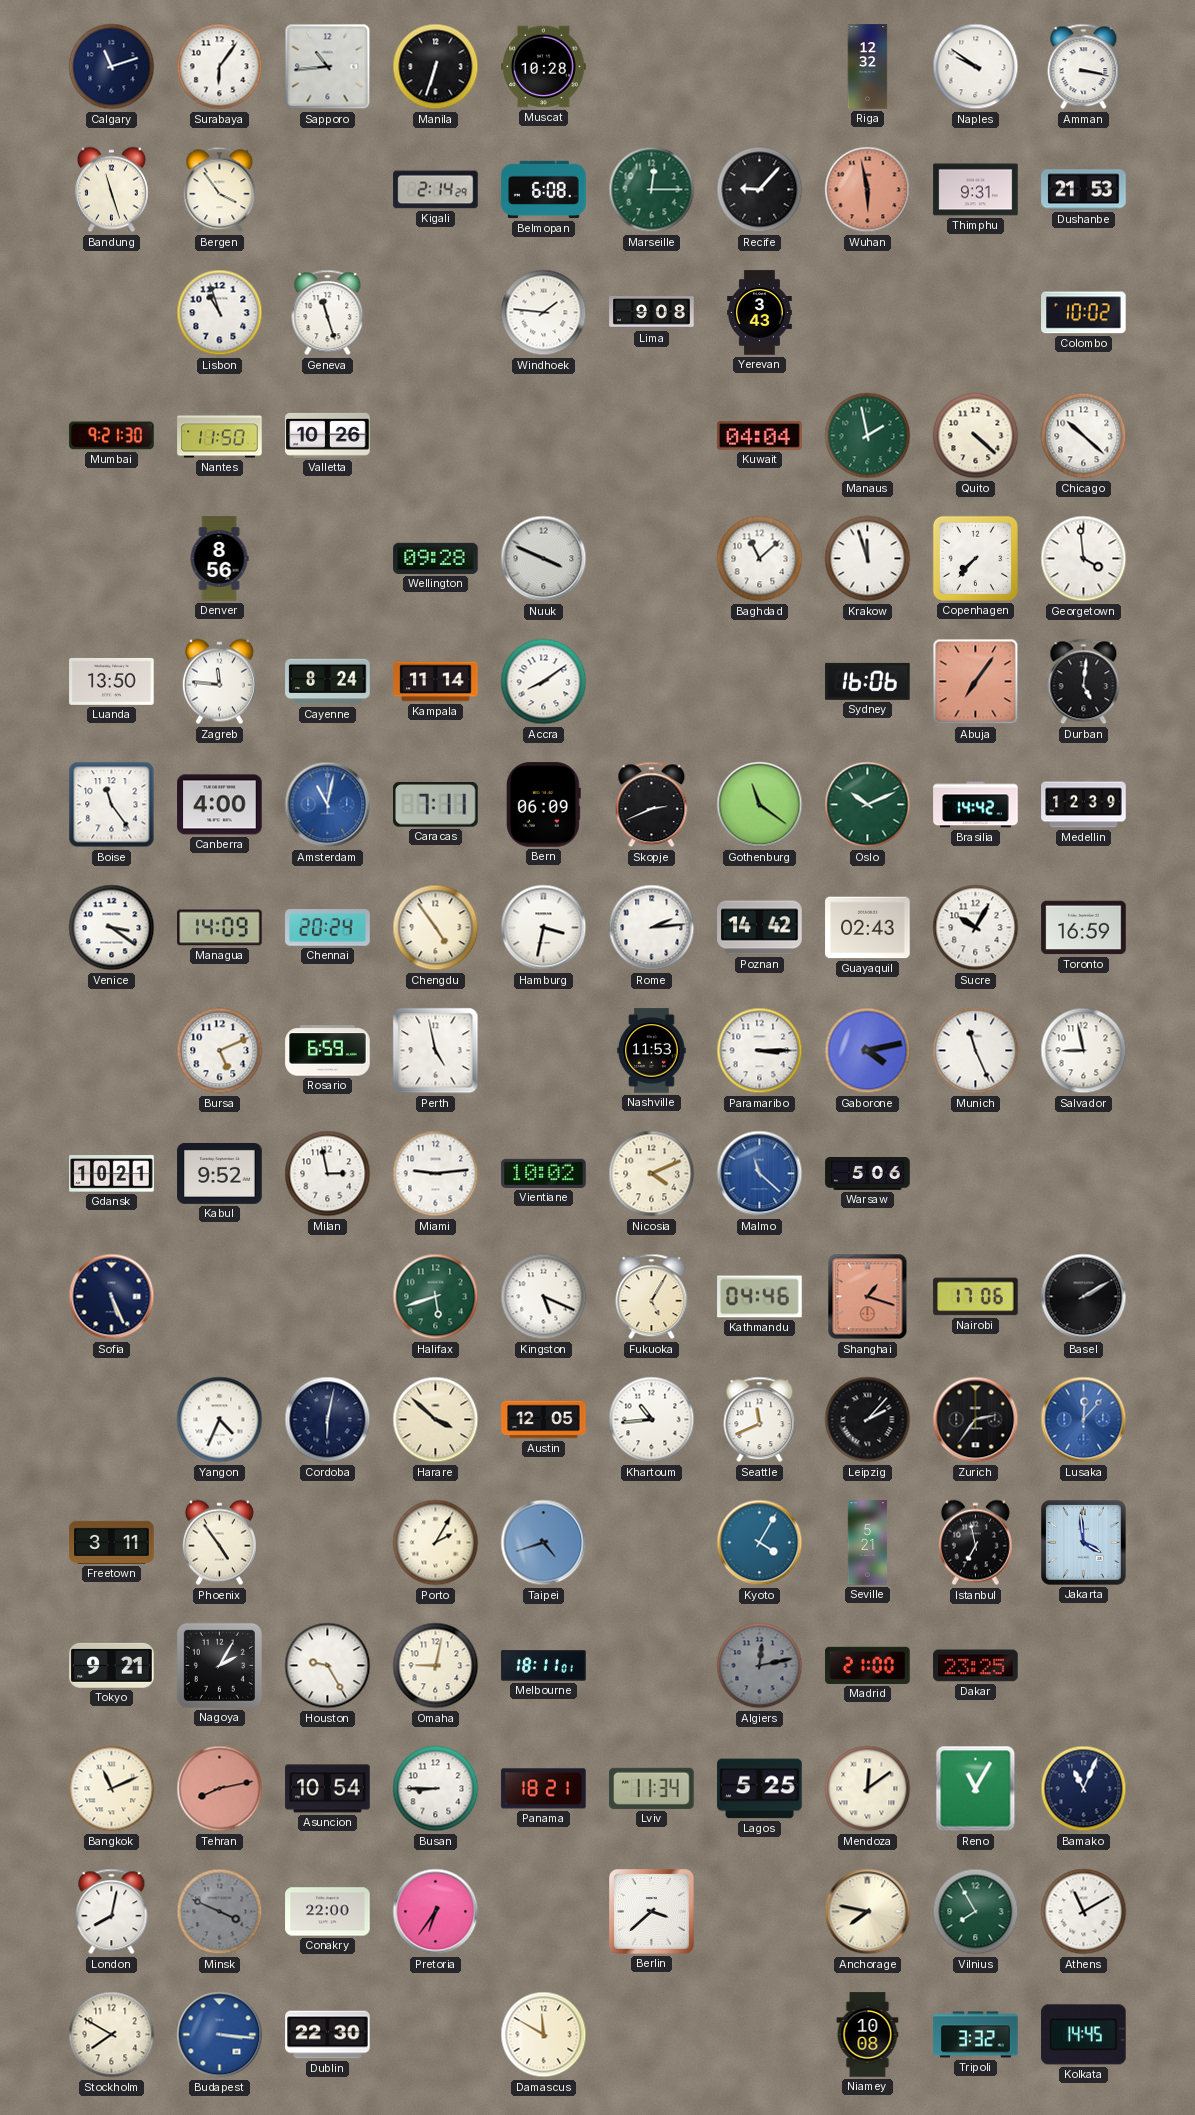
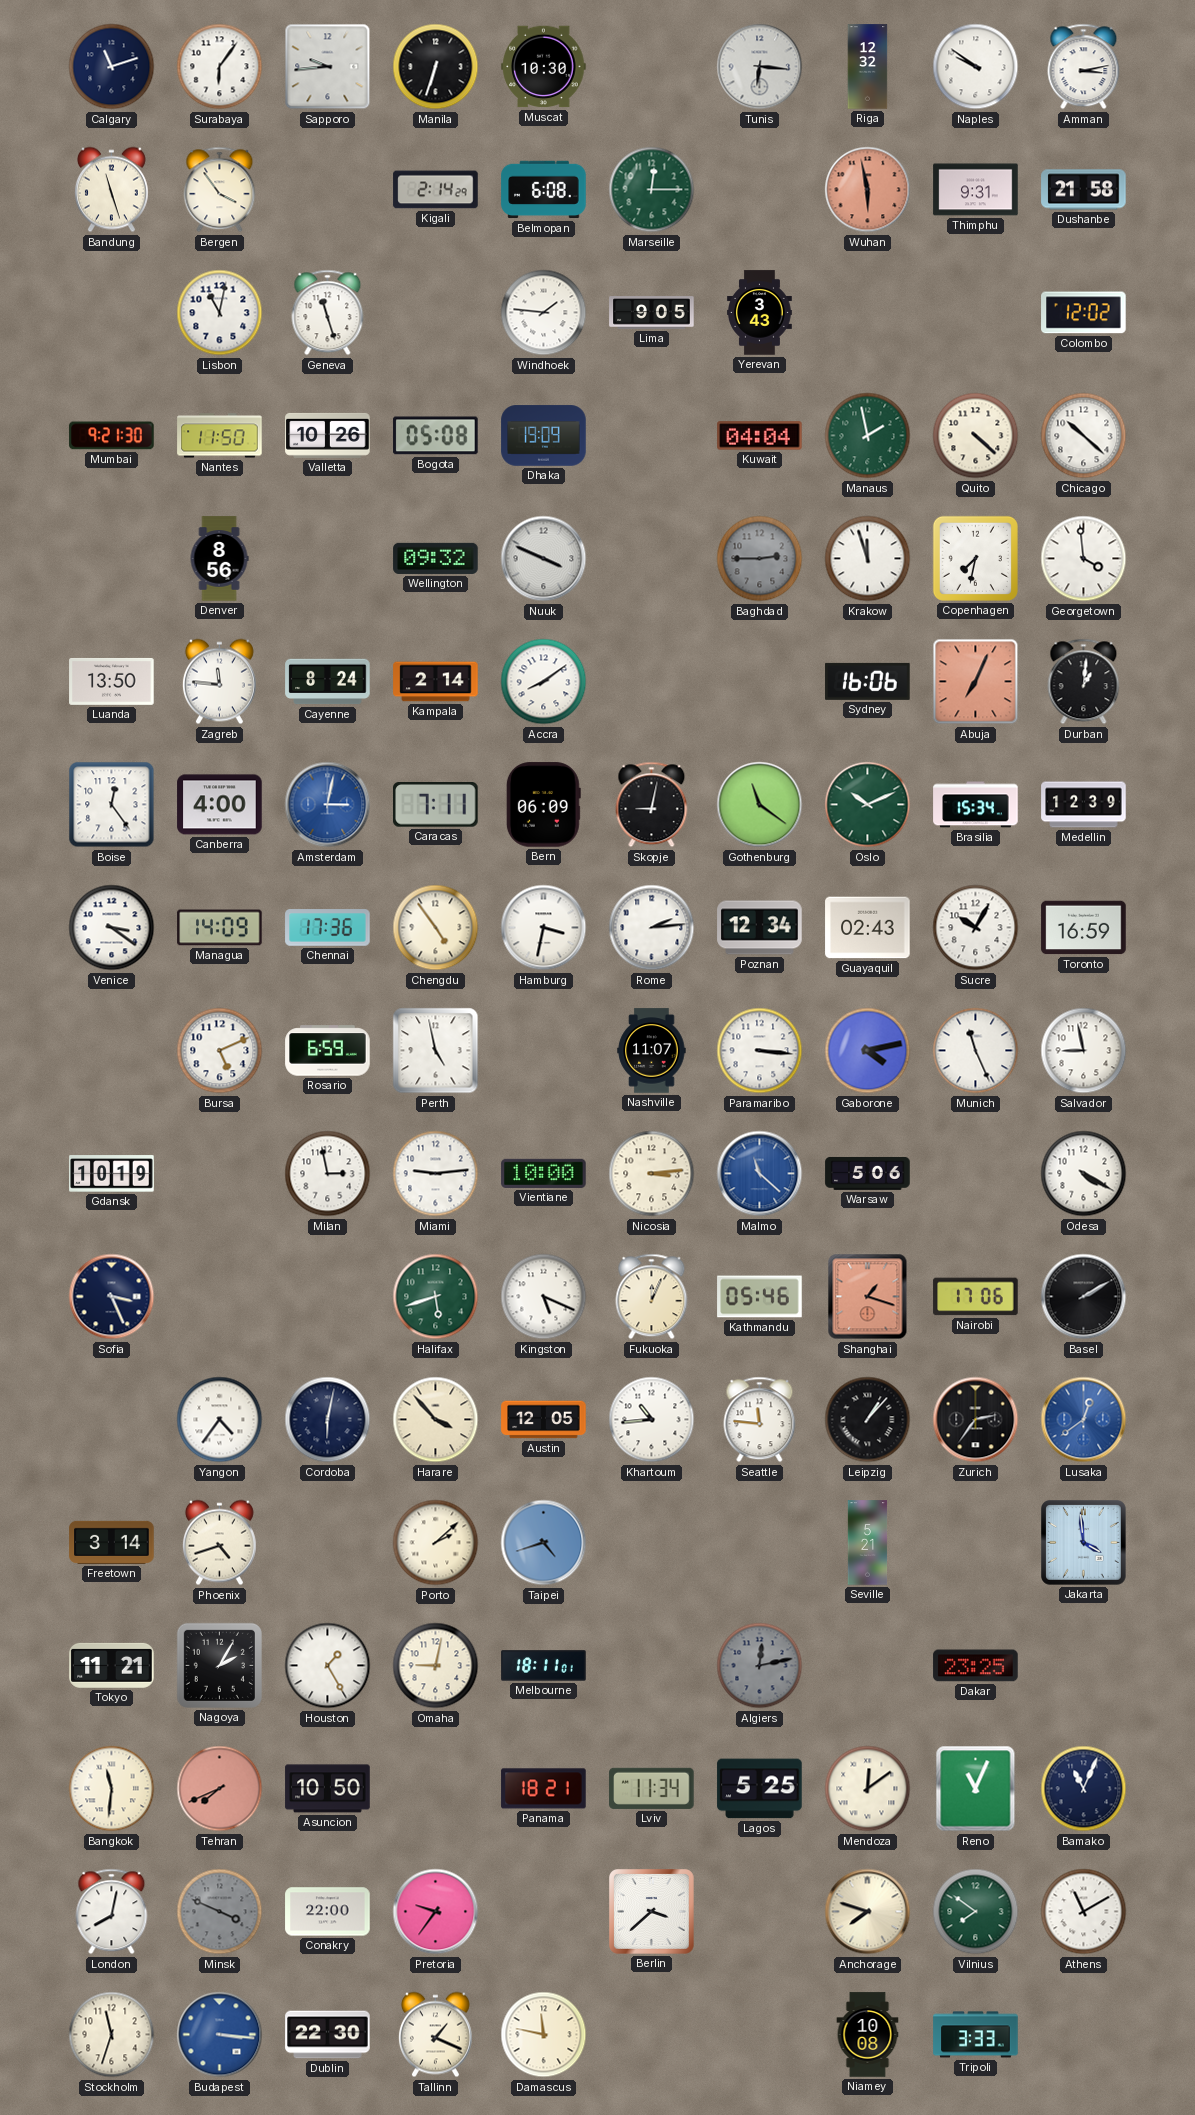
Sapporo: 10:44 -> 9:44
Muscat: 10:28 -> 10:30
Tunis: none -> 6:16
Amman: 3:17 -> 3:13
Recife: 9:07 -> none
Dushanbe: 21:53 -> 21:58
Lisbon: 10:57 -> 11:02
Lima: 9:08 -> 9:05
Colombo: 10:02 -> 12:02
Bogota: none -> 05:08
Dhaka: none -> 19:09
Wellington: 09:28 -> 09:32
Baghdad: 11:08 -> 2:45
Baghdad dial: white -> grey
Copenhagen: 7:37 -> 7:32
Kampala: 11:14 -> 2:14
Abuja: 7:06 -> 7:04
Durban: 5:01 -> 1:01
Boise: 11:24 -> 12:24
Amsterdam: 11:02 -> 3:02
Skopje: 2:41 -> 9:02
Brasilia: 14:42 -> 15:34
Chennai: 20:24 -> 17:36
Poznan: 14:42 -> 12:34
Nashville: 11:53 -> 11:07
Paramaribo: 3:15 -> 3:16
Gdansk: 10:21 -> 10:19
Kabul: 9:52 -> none
Vientiane: 10:02 -> 10:00
Nicosia: 4:11 -> 3:14
Odesa: none -> 4:20
Sofia: 5:26 -> 3:26
Fukuoka: 5:05 -> 12:04
Kathmandu: 04:46 -> 05:46
Yangon: 4:34 -> 4:36
Harare: 3:52 -> 3:53
Seattle: 11:41 -> 11:46
Leipzig: 2:07 -> 1:07
Lusaka: 12:07 -> 12:39
Freetown: 3:11 -> 3:14
Phoenix: 4:54 -> 4:42
Porto: 2:05 -> 2:08
Kyoto: 4:05 -> none
Istanbul: 6:58 -> none
Tokyo: 9:21 -> 11:21
Houston: 9:25 -> 1:25
Madrid: 21:00 -> none
Bangkok: 11:11 -> 11:31
Tehran: 8:13 -> 7:41
Asuncion: 10:54 -> 10:50
Busan: 8:45 -> none
Reno: 11:05 -> 11:04
Pretoria: 6:36 -> 9:36
Anchorage: 7:47 -> 7:48
Vilnius: 7:55 -> 7:51
Stockholm: 7:50 -> 11:33
Tallinn: none -> 1:19
Damascus: 11:50 -> 11:47
Tripoli: 3:32 -> 3:33
Kolkata: 14:45 -> none
